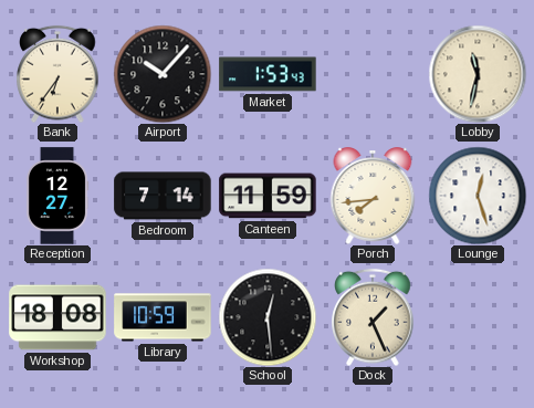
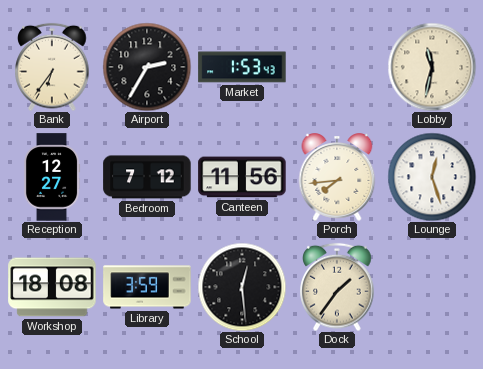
Airport: 10:07 -> 2:35
Bedroom: 7:14 -> 7:12
Canteen: 11:59 -> 11:56
Library: 10:59 -> 3:59
Dock: 1:26 -> 1:36
